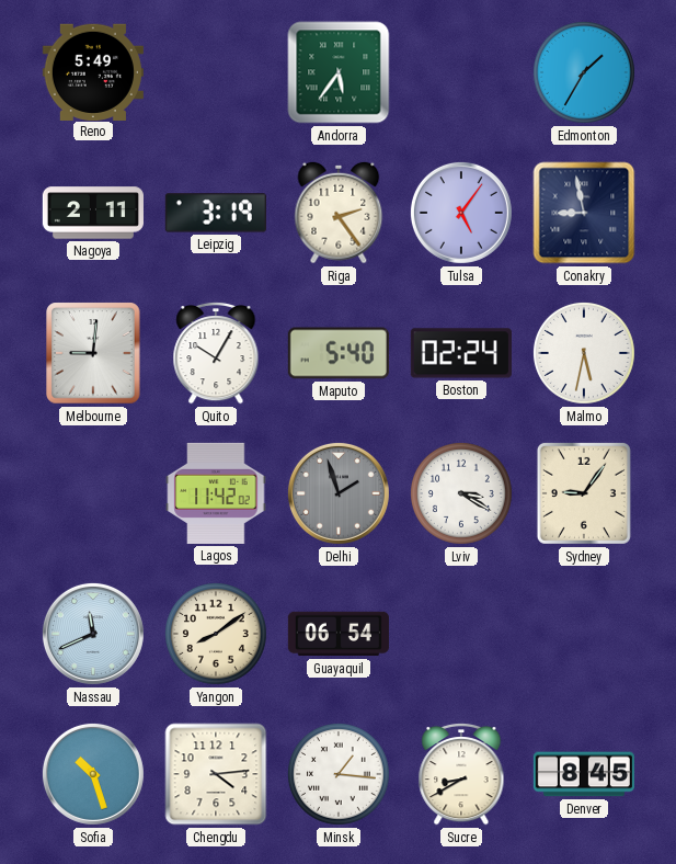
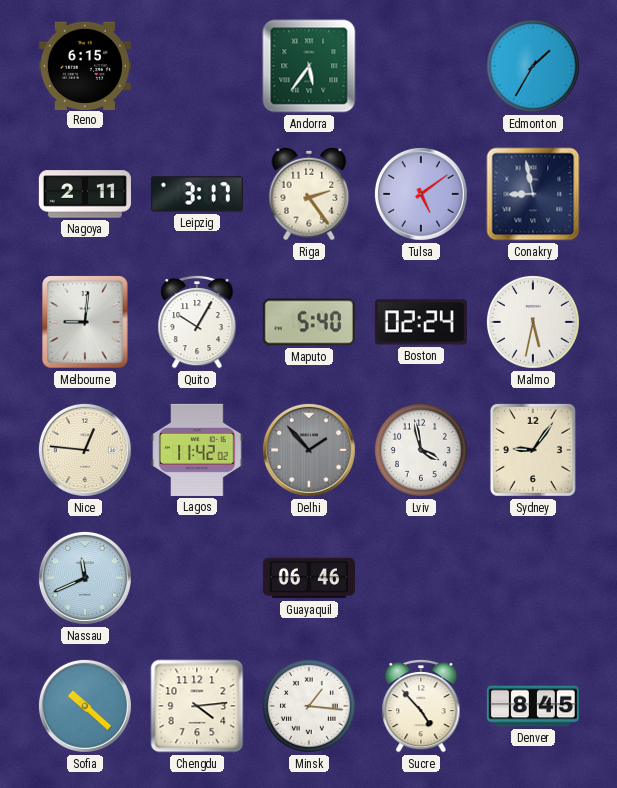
Reno: 5:49 -> 6:15
Leipzig: 3:19 -> 3:17
Tulsa: 5:06 -> 5:09
Nice: none -> 12:46
Delhi: 1:57 -> 1:53
Lviv: 3:20 -> 3:58
Yangon: 8:09 -> none
Guayaquil: 06:54 -> 06:46
Sofia: 10:27 -> 10:22
Sucre: 8:40 -> 4:53
